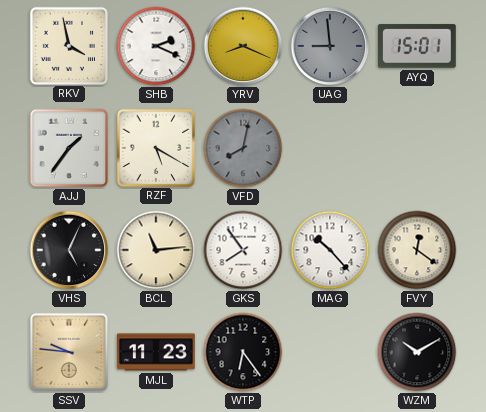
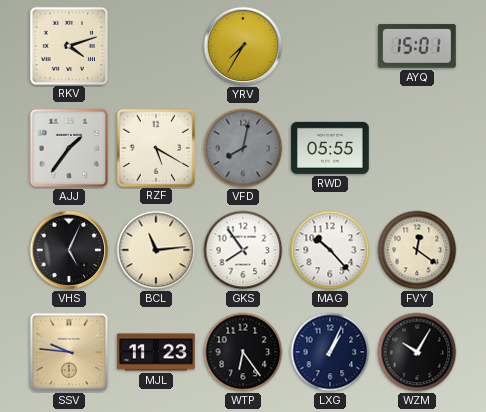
RKV: 3:58 -> 4:12
SHB: 2:19 -> none
YRV: 8:19 -> 7:35
UAG: 8:59 -> none
RWD: none -> 05:55
LXG: none -> 1:04
WZM: 10:10 -> 10:05
